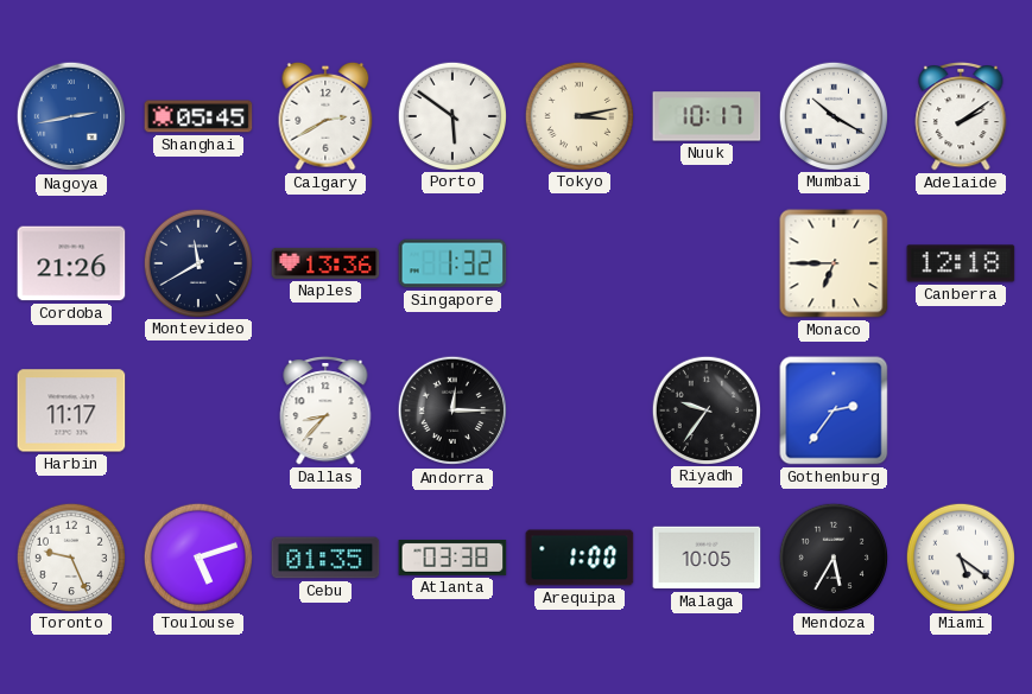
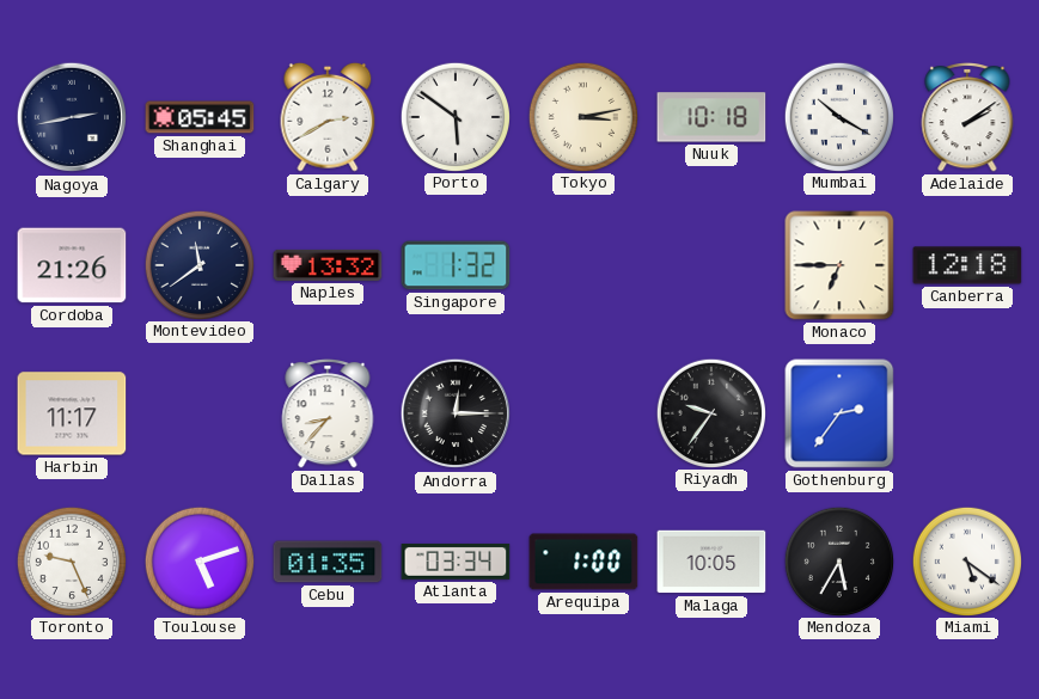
Nagoya dial: blue -> navy
Nuuk: 10:17 -> 10:18
Montevideo: 11:40 -> 11:39
Naples: 13:36 -> 13:32
Atlanta: 03:38 -> 03:34
